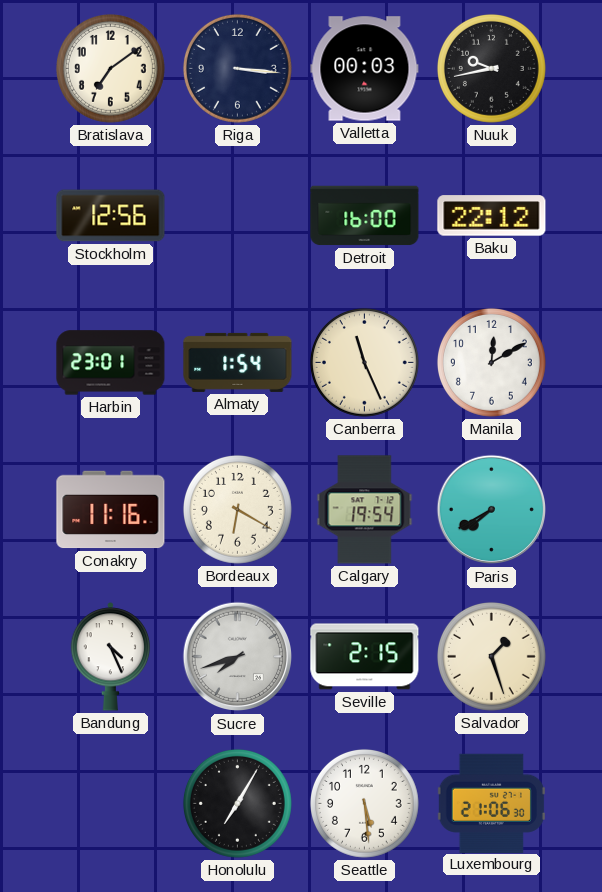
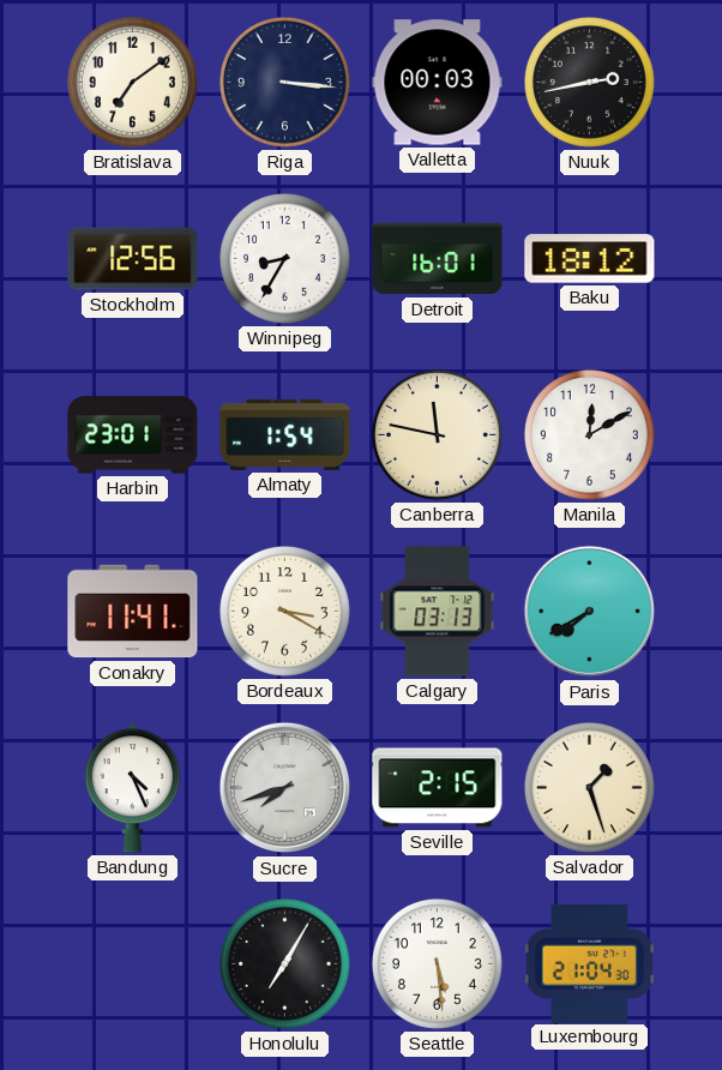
Nuuk: 9:43 -> 2:43
Winnipeg: none -> 8:35
Detroit: 16:00 -> 16:01
Baku: 22:12 -> 18:12
Canberra: 11:26 -> 11:47
Conakry: 11:16 -> 11:41
Bordeaux: 6:20 -> 3:20
Calgary: 19:54 -> 03:13
Luxembourg: 21:06 -> 21:04
